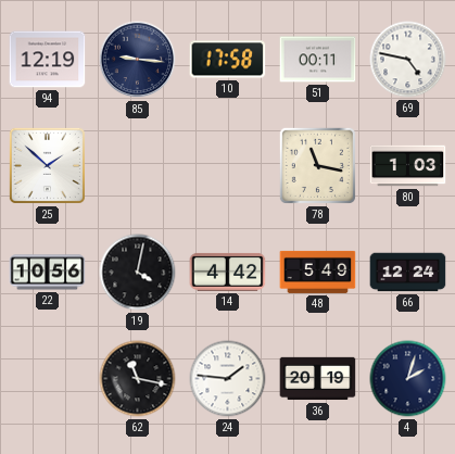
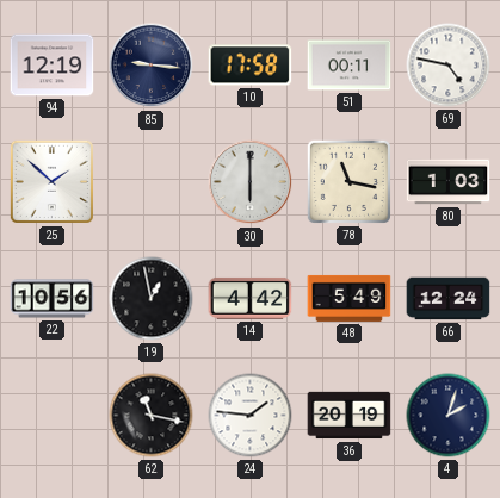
30: none -> 6:00
19: 4:02 -> 12:58
